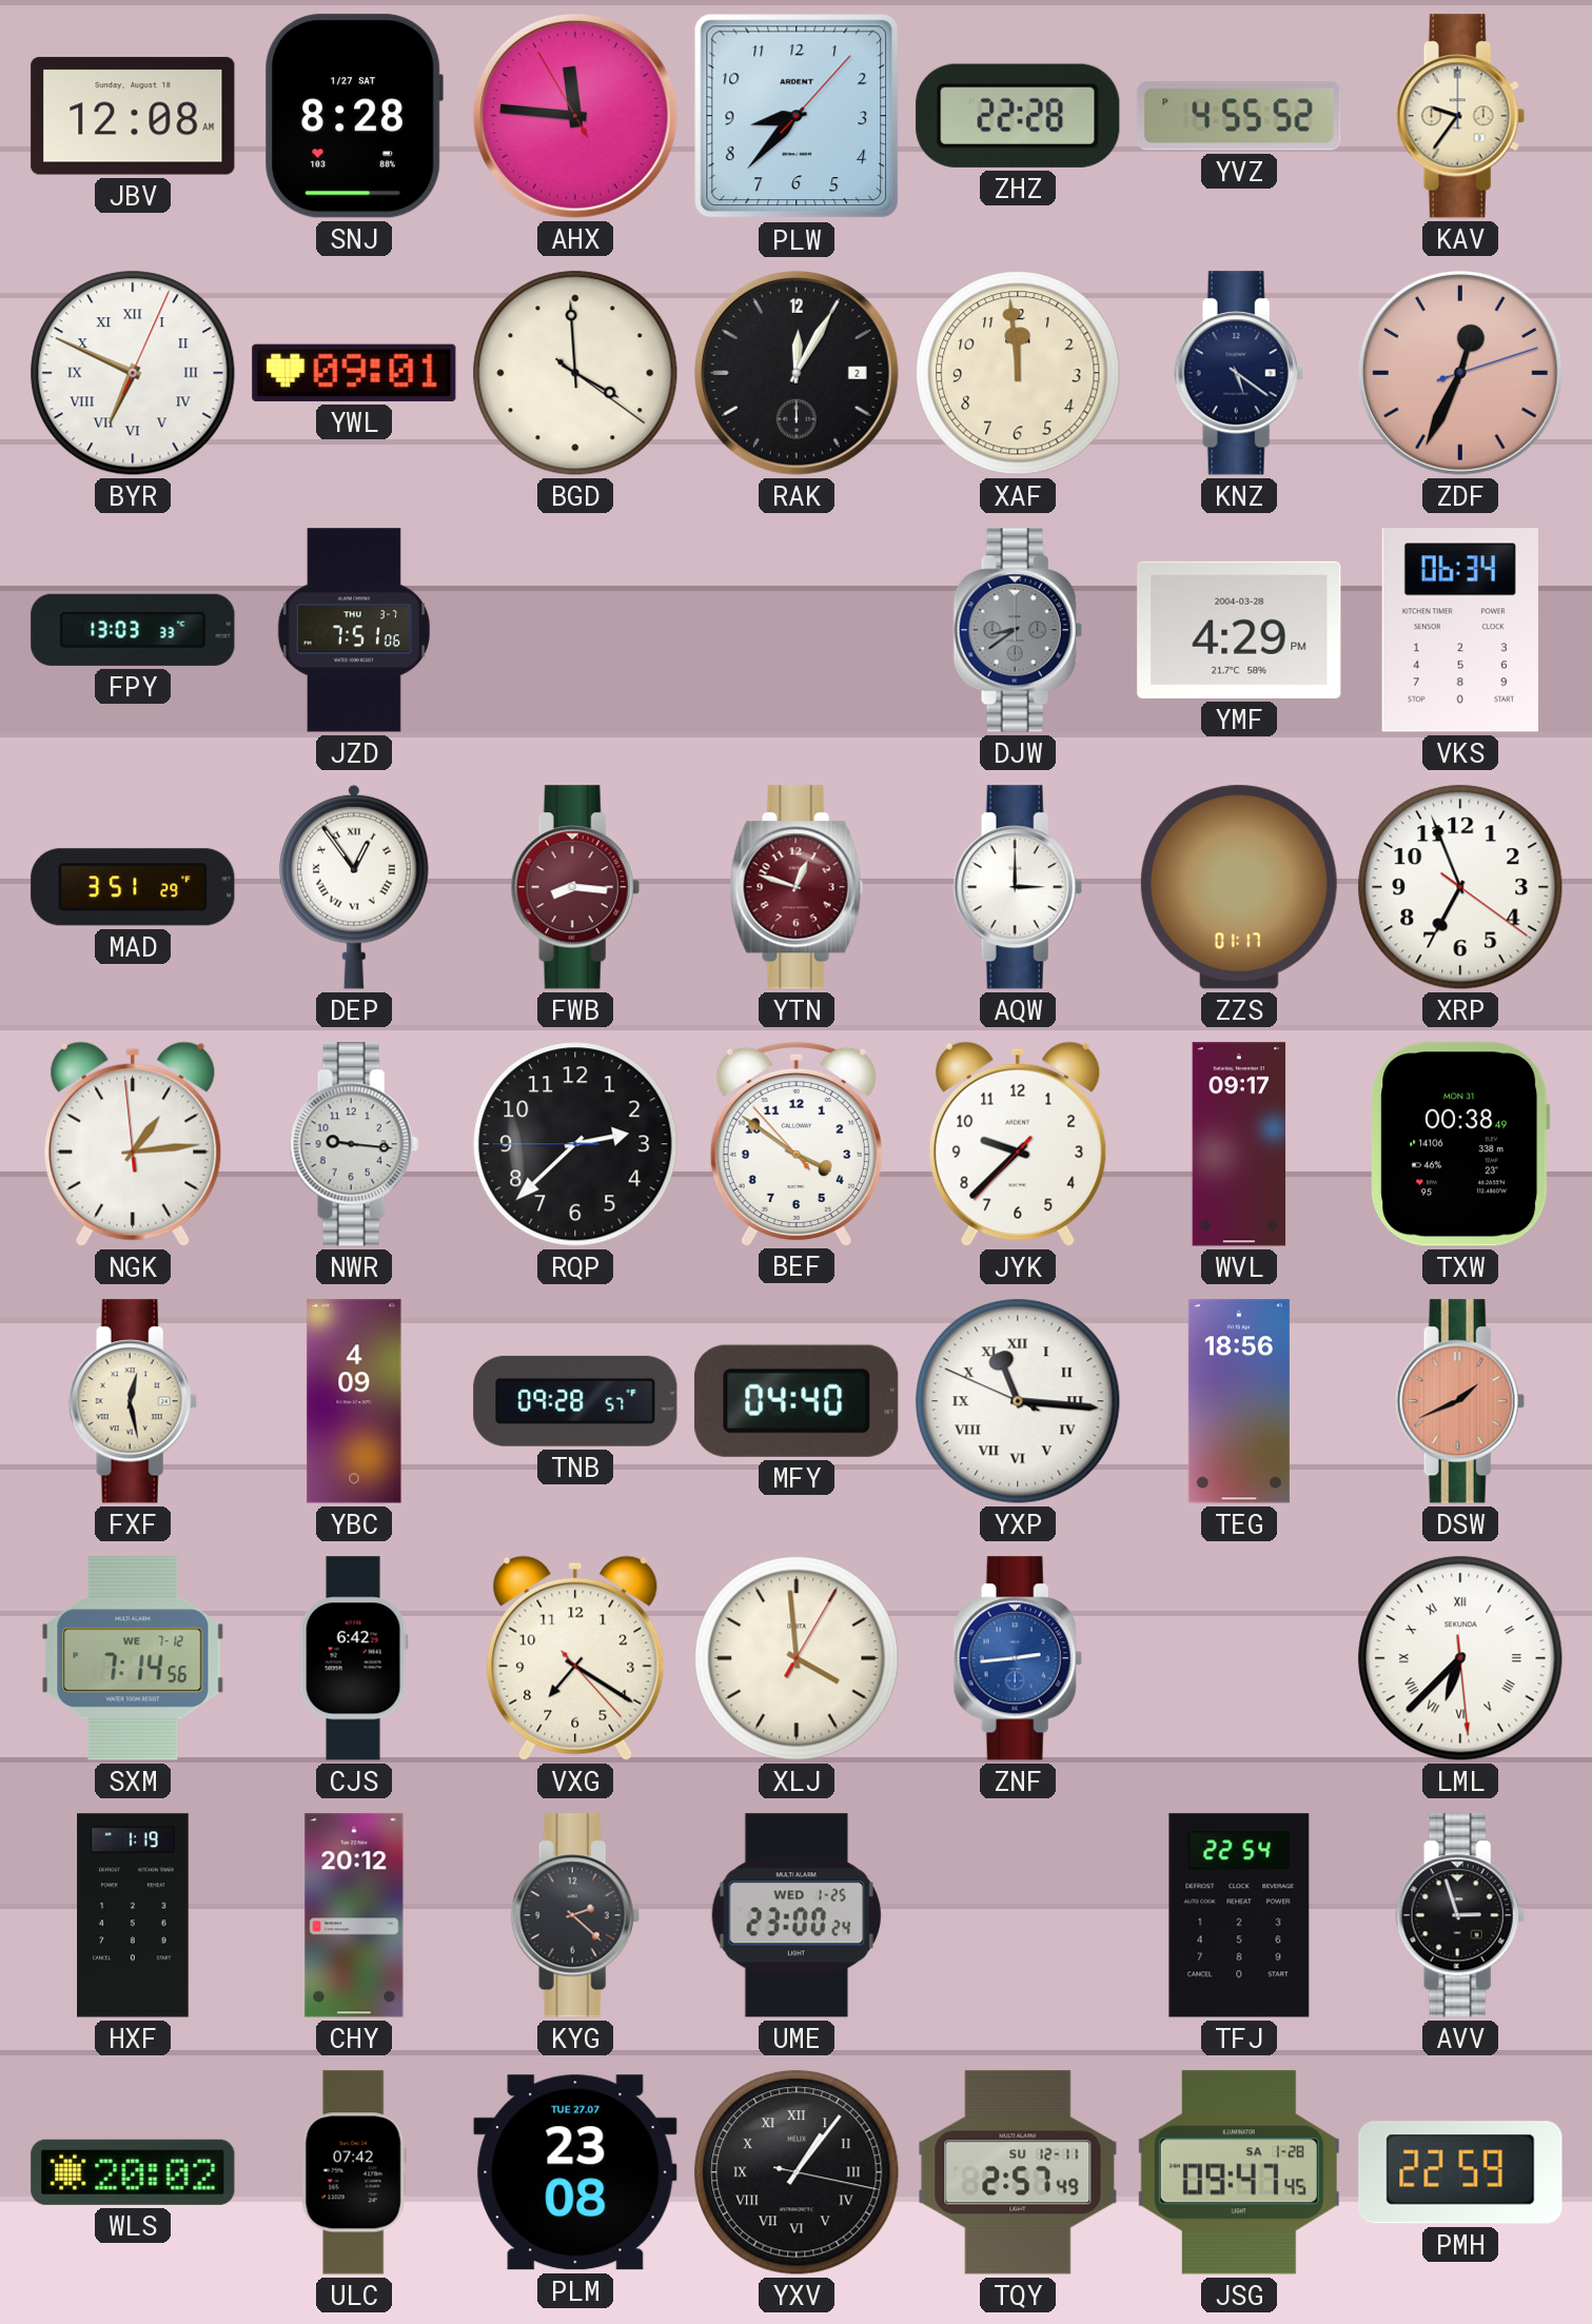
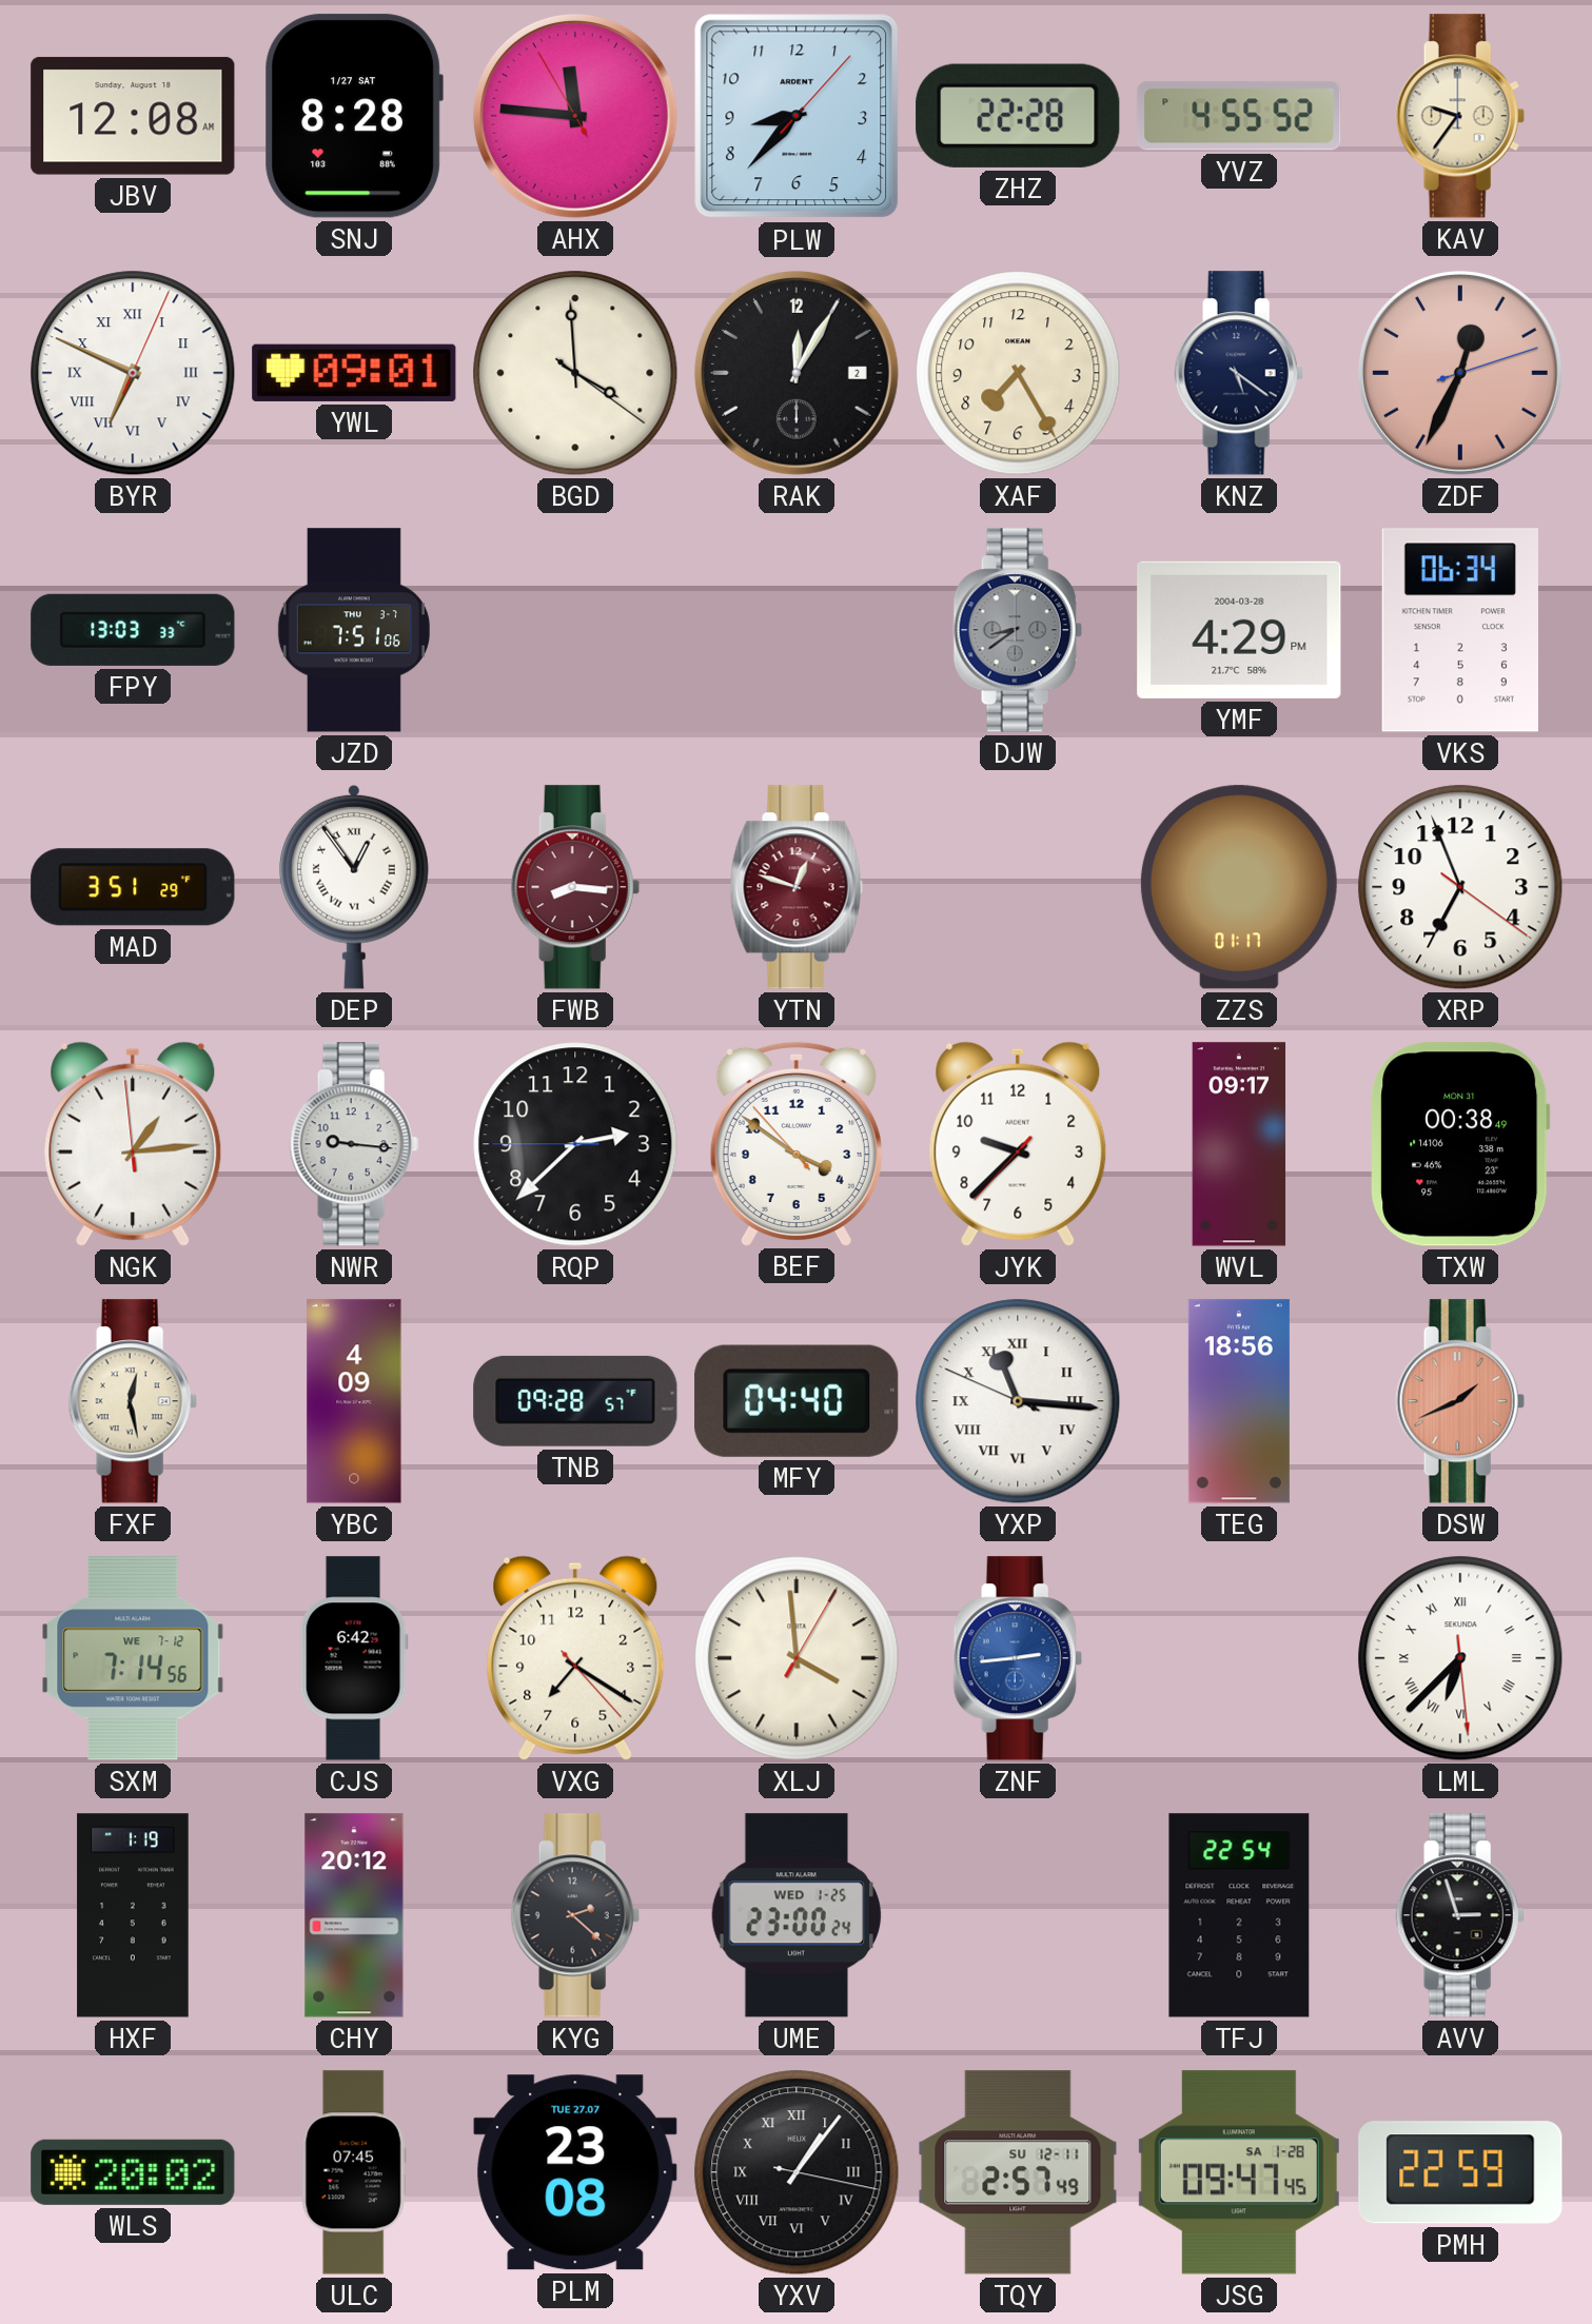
XAF: 11:59 -> 7:25
AQW: 3:00 -> none
ULC: 07:42 -> 07:45
